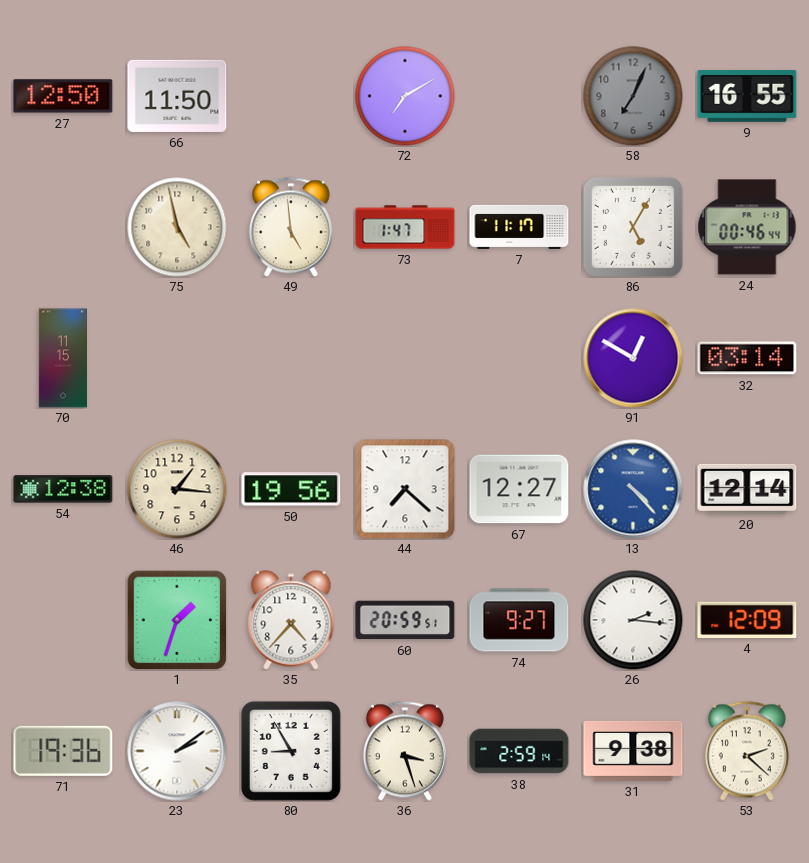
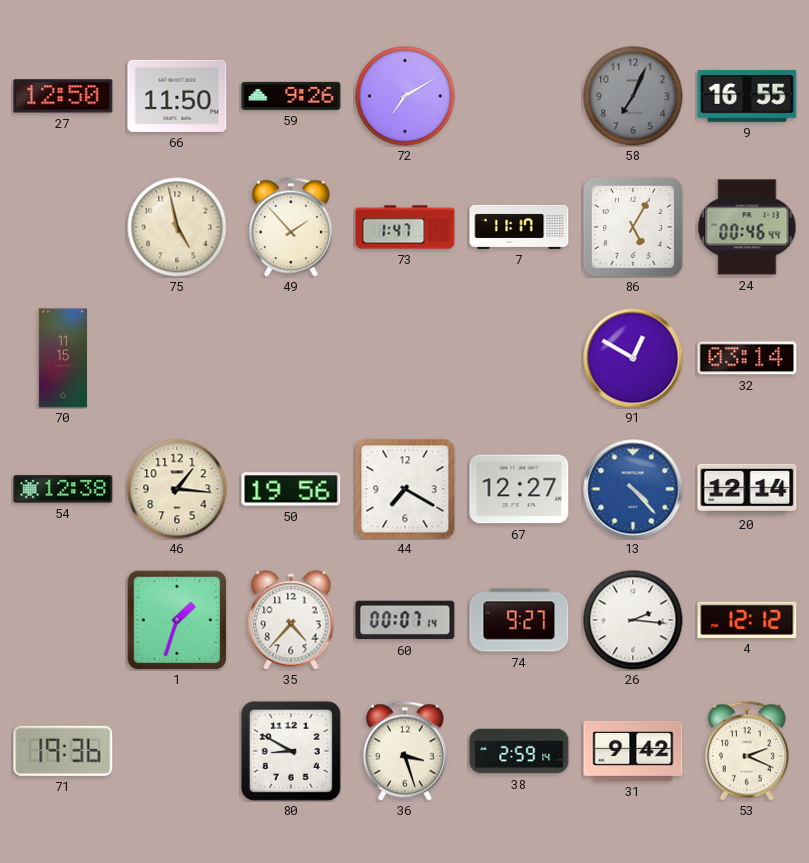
59: none -> 9:26
49: 4:59 -> 1:53
44: 7:22 -> 7:20
60: 20:59 -> 00:07
4: 12:09 -> 12:12
23: 2:09 -> none
80: 8:55 -> 8:50
31: 9:38 -> 9:42
53: 2:22 -> 2:19
